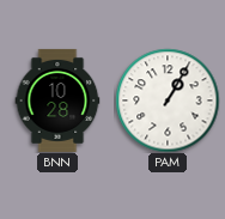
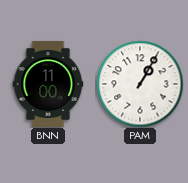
BNN: 10:28 -> 11:00
